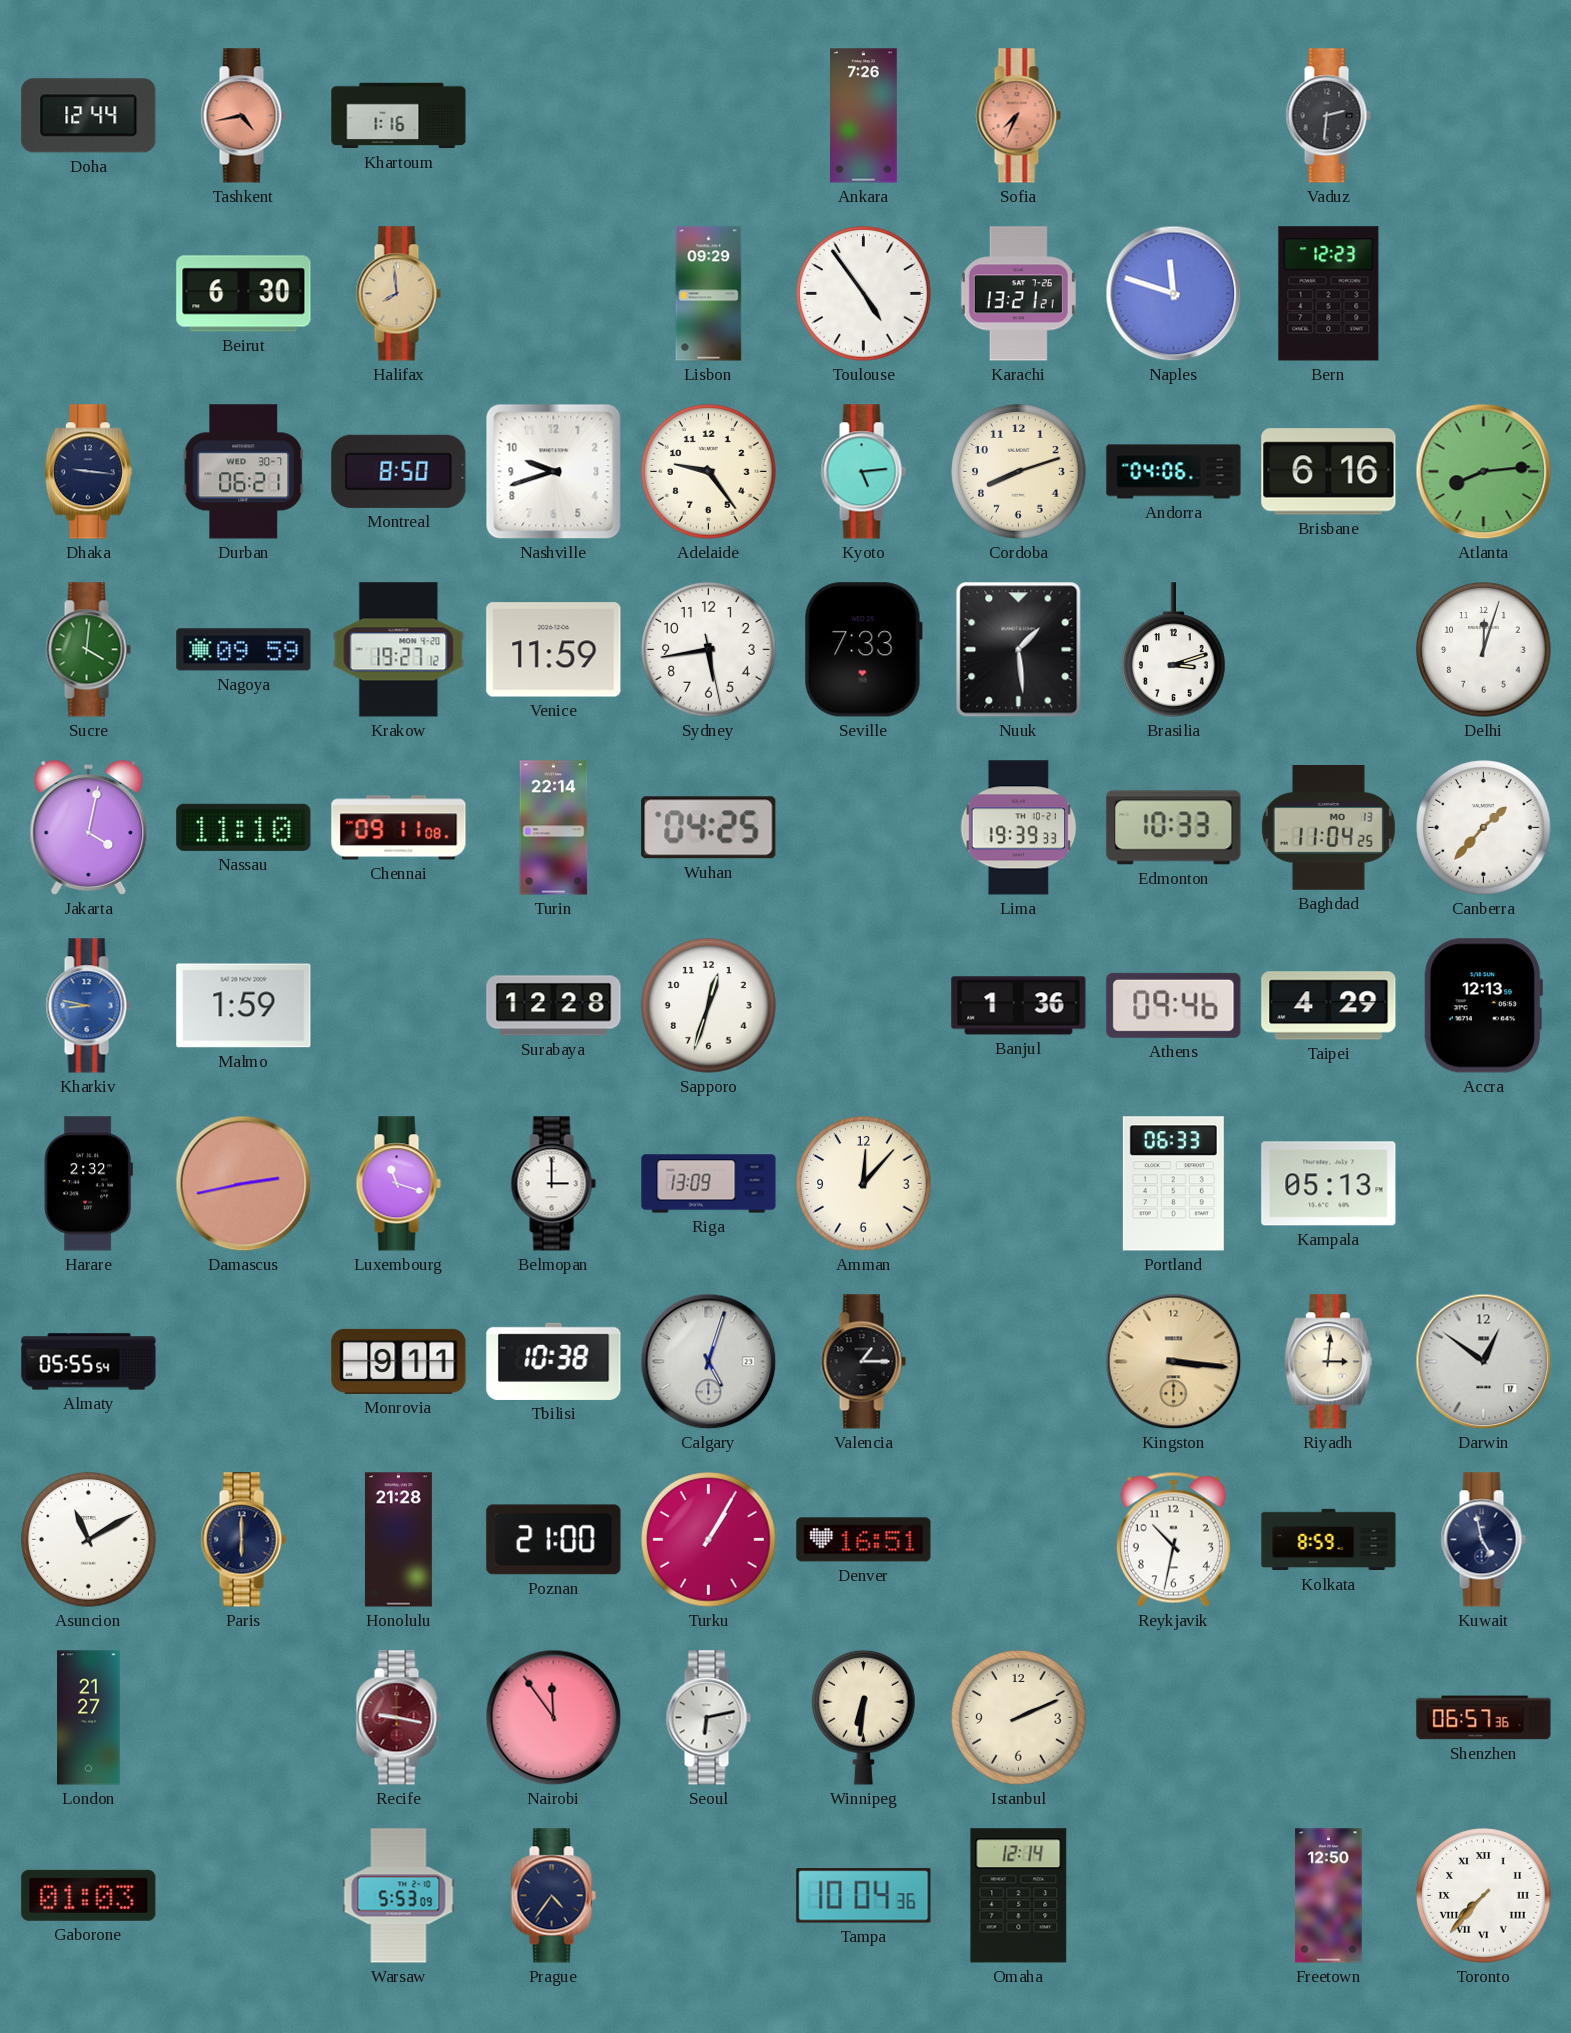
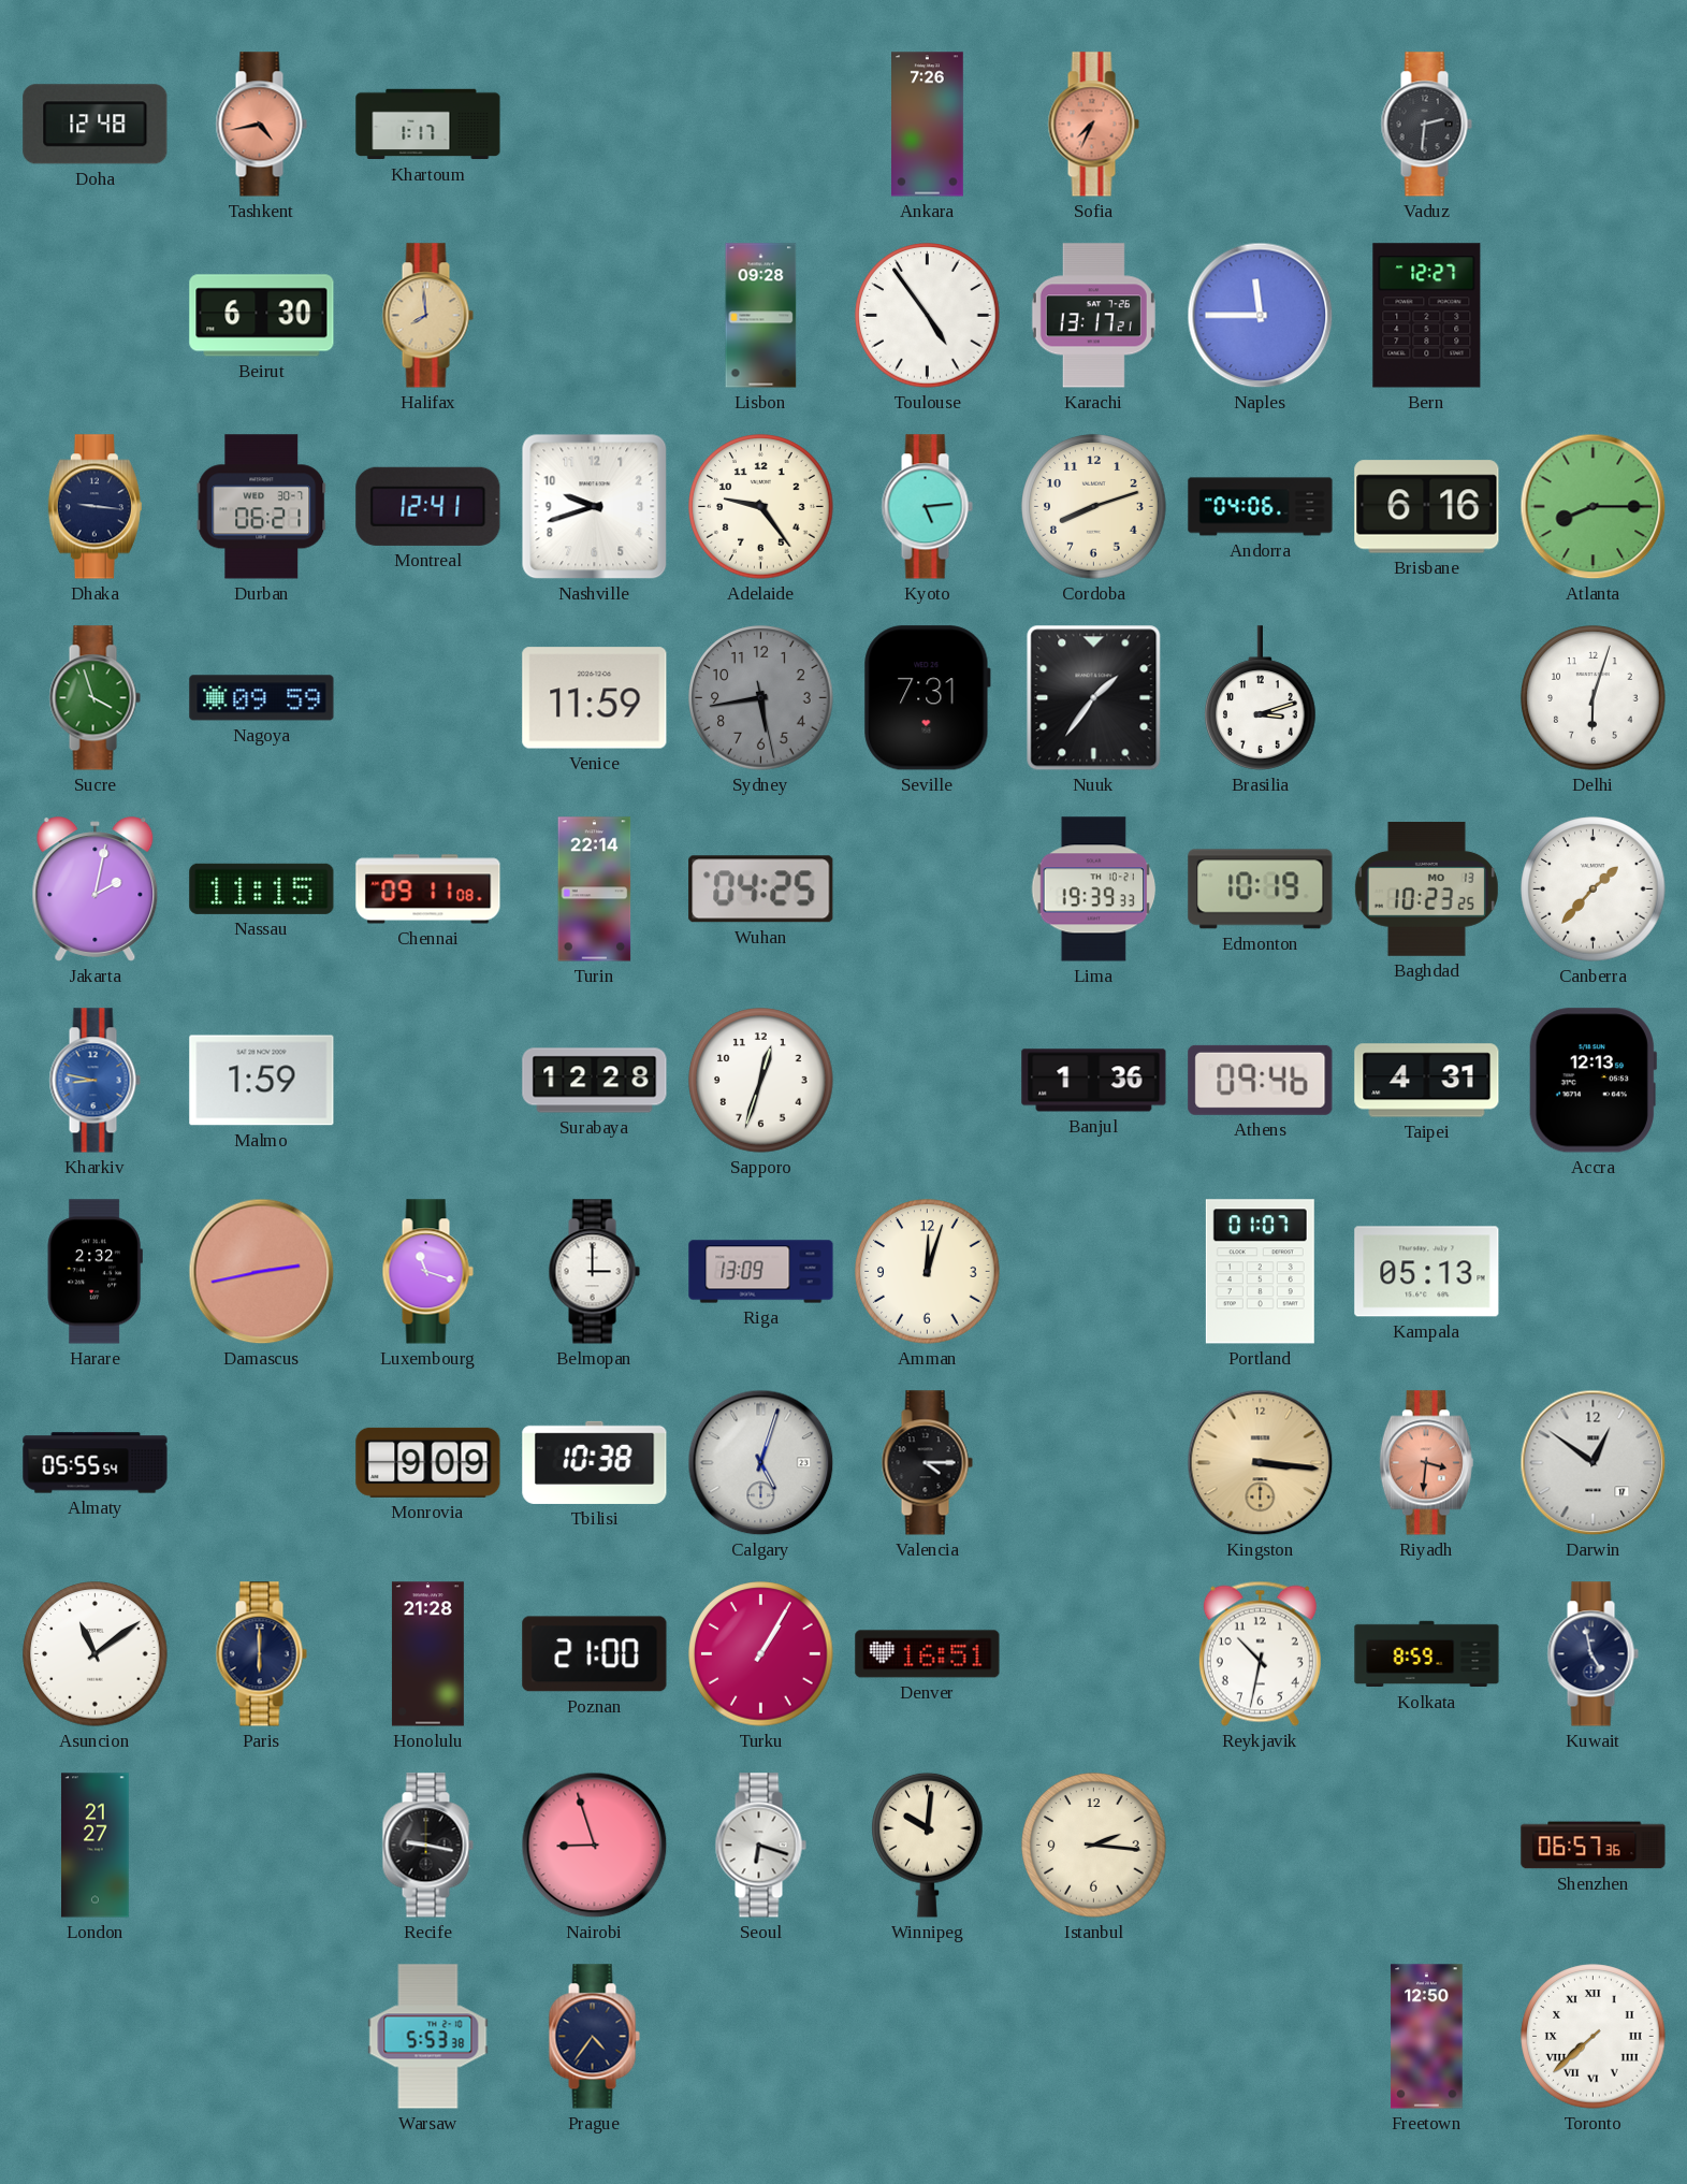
Doha: 12:44 -> 12:48
Khartoum: 1:16 -> 1:17
Lisbon: 09:29 -> 09:28
Karachi: 13:21 -> 13:17
Naples: 11:48 -> 11:45
Bern: 12:23 -> 12:27
Montreal: 8:50 -> 12:41
Atlanta: 8:14 -> 8:15
Sucre: 4:01 -> 3:57
Krakow: 19:27 -> none
Sydney dial: white -> grey
Seville: 7:33 -> 7:31
Nuuk: 1:29 -> 1:36
Delhi: 12:03 -> 6:03
Jakarta: 4:02 -> 2:02
Nassau: 11:10 -> 11:15
Edmonton: 10:33 -> 10:19
Baghdad: 11:04 -> 10:23
Taipei: 4:29 -> 4:31
Amman: 12:07 -> 12:03
Portland: 06:33 -> 01:07
Monrovia: 9:11 -> 9:09
Valencia: 1:15 -> 4:15
Riyadh: 3:01 -> 3:31
Riyadh dial: cream -> salmon
Asuncion: 11:10 -> 11:09
Recife dial: burgundy -> black
Nairobi: 11:54 -> 8:57
Seoul: 6:13 -> 6:18
Winnipeg: 6:31 -> 10:01
Istanbul: 2:11 -> 2:16
Gaborone: 01:03 -> none
Warsaw: 5:53:09 -> 5:53:38
Tampa: 10:04 -> none
Omaha: 12:14 -> none
Toronto: 7:37 -> 7:38
